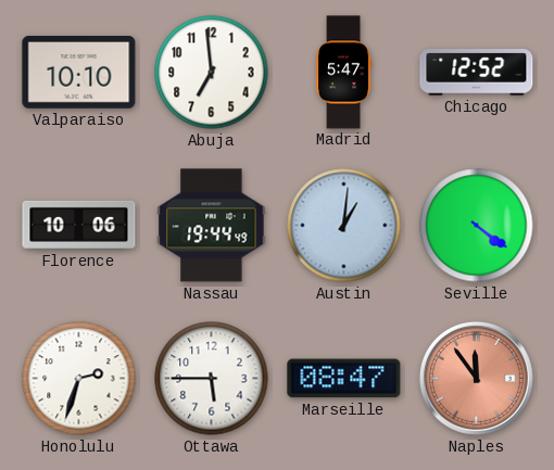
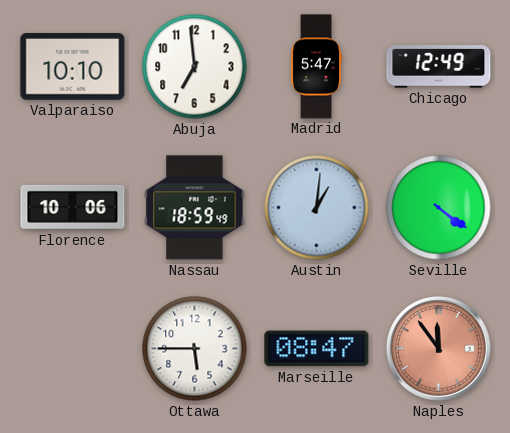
Chicago: 12:52 -> 12:49
Nassau: 19:44 -> 18:59
Honolulu: 2:33 -> none
